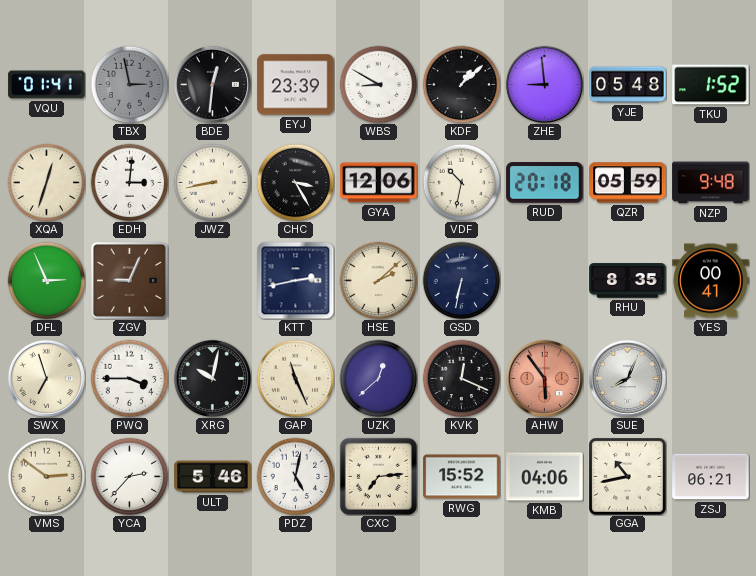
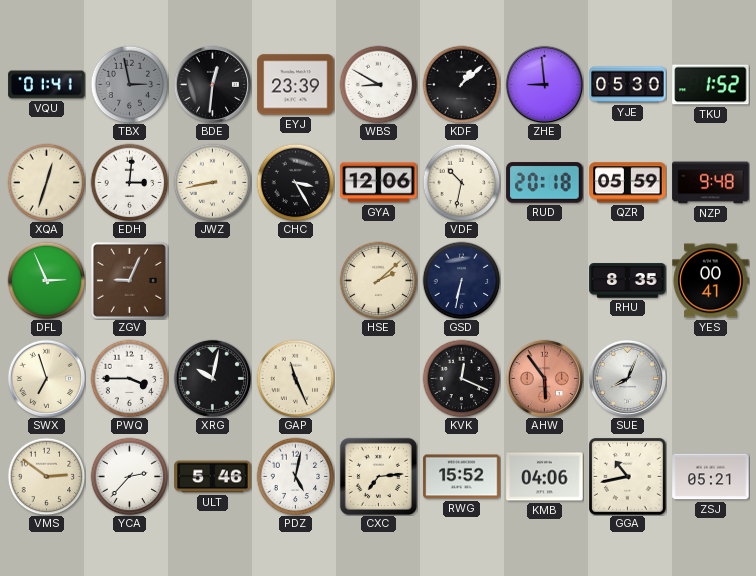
YJE: 05:48 -> 05:30
KTT: 2:43 -> none
UZK: 12:38 -> none
ZSJ: 06:21 -> 05:21
